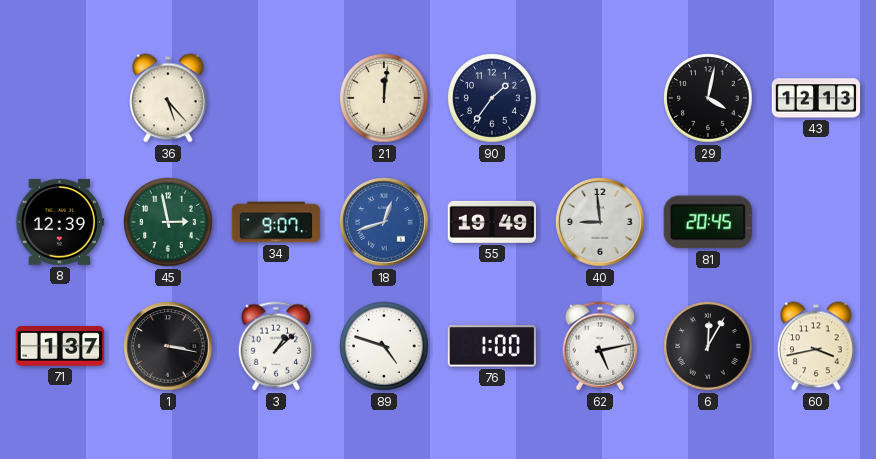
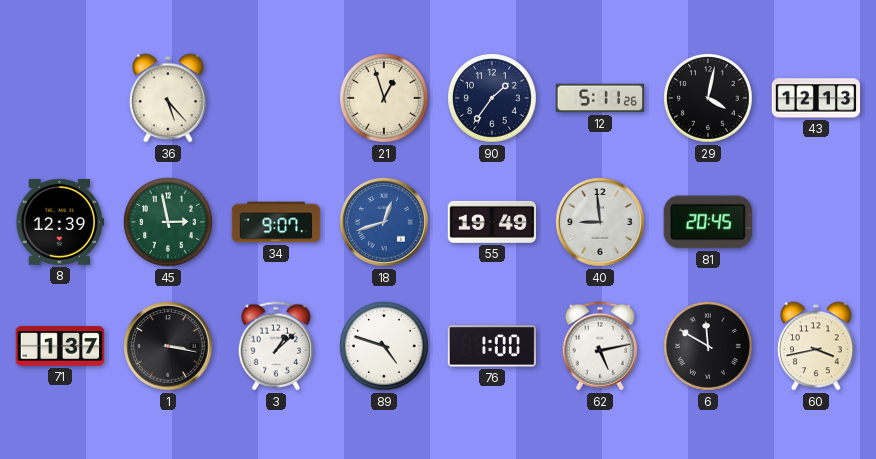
21: 12:01 -> 12:57
12: none -> 5:11
6: 12:05 -> 11:50
